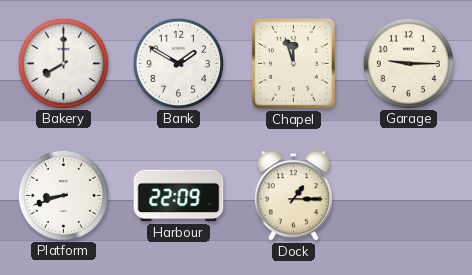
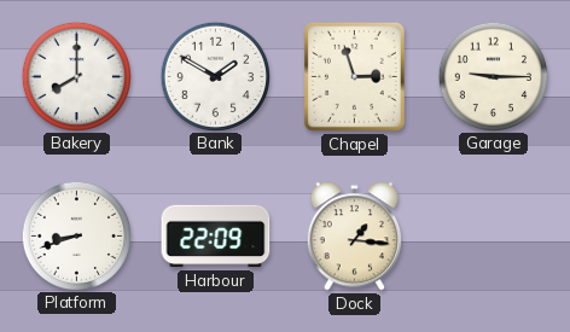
Chapel: 11:57 -> 2:57
Dock: 1:15 -> 1:16
